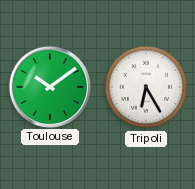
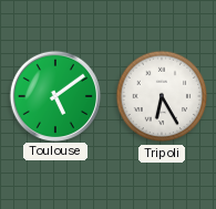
Toulouse: 10:09 -> 5:09
